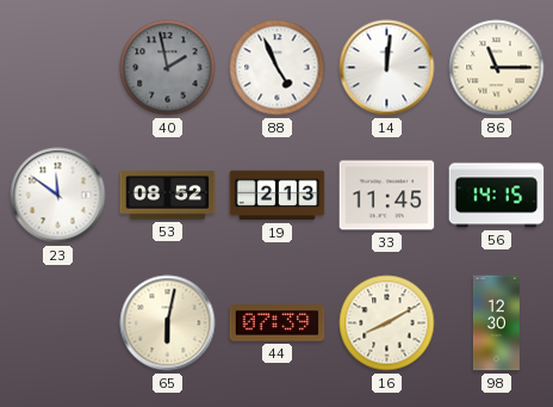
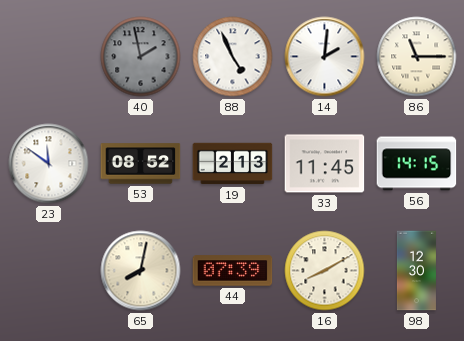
14: 12:01 -> 2:01
65: 6:02 -> 8:02
